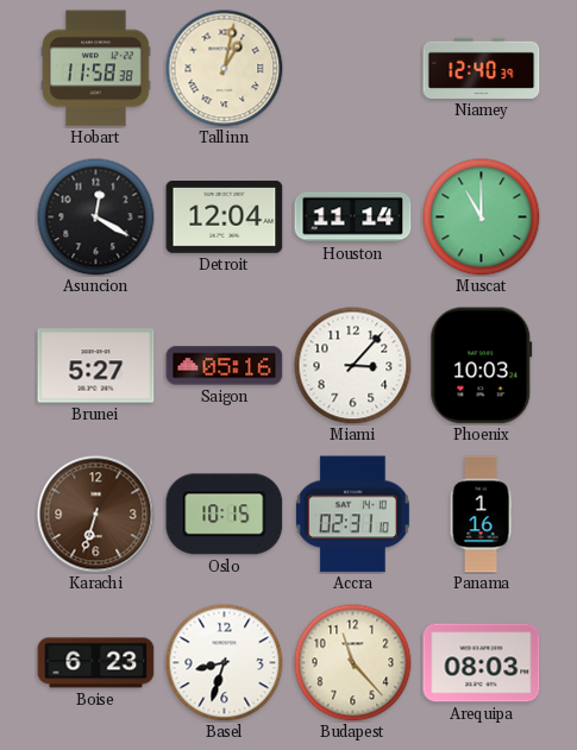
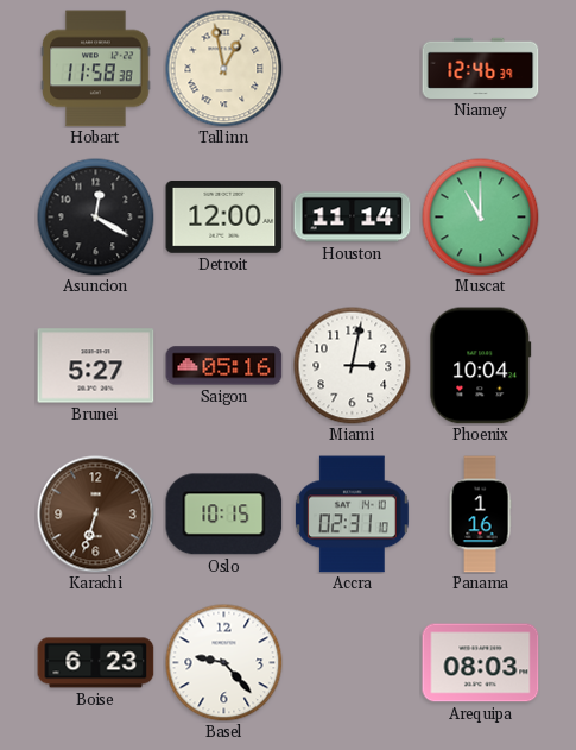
Tallinn: 1:02 -> 12:58
Niamey: 12:40 -> 12:46
Detroit: 12:04 -> 12:00
Miami: 3:07 -> 3:02
Phoenix: 10:03 -> 10:04
Basel: 8:33 -> 9:23
Budapest: 11:23 -> none
